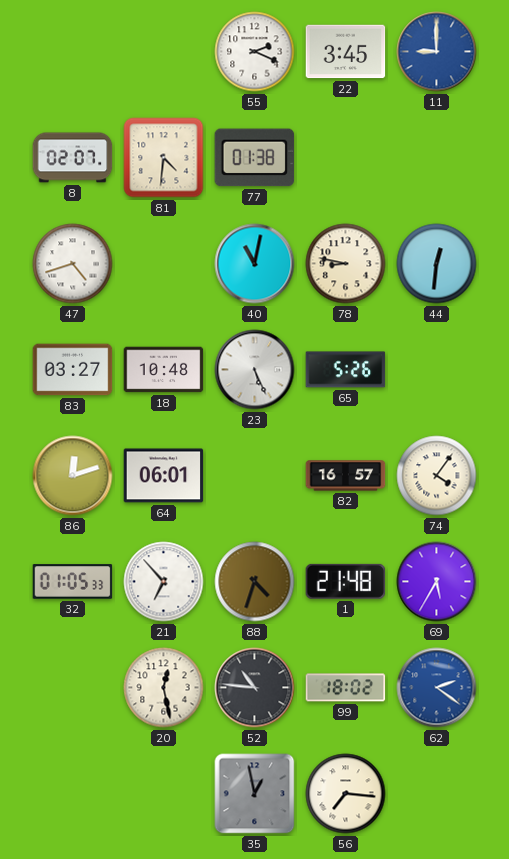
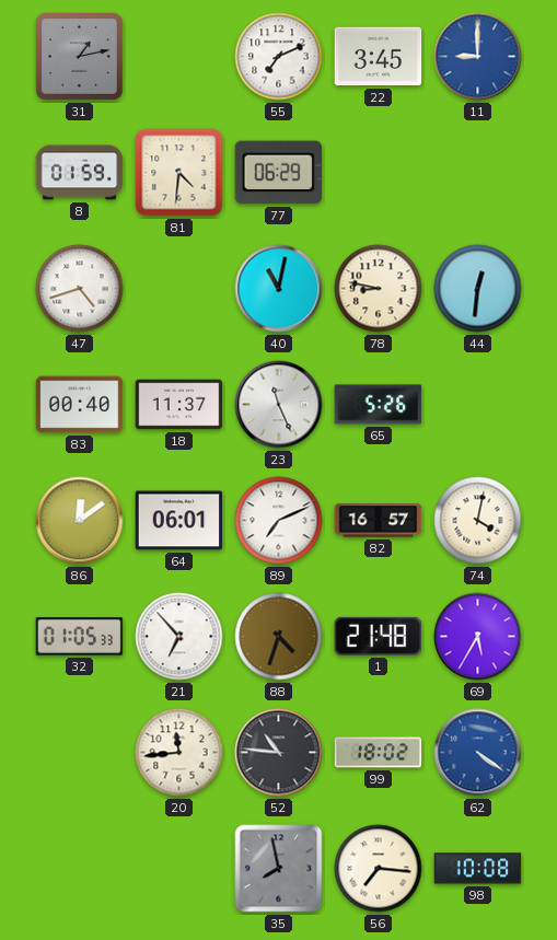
31: none -> 1:13
55: 2:19 -> 7:11
8: 02:07 -> 01:59
77: 01:38 -> 06:29
83: 03:27 -> 00:40
18: 10:48 -> 11:37
23: 5:26 -> 11:26
86: 12:12 -> 12:09
89: none -> 7:11
74: 4:06 -> 4:02
20: 12:28 -> 11:44
62: 2:21 -> 4:21
35: 12:58 -> 7:58
98: none -> 10:08
